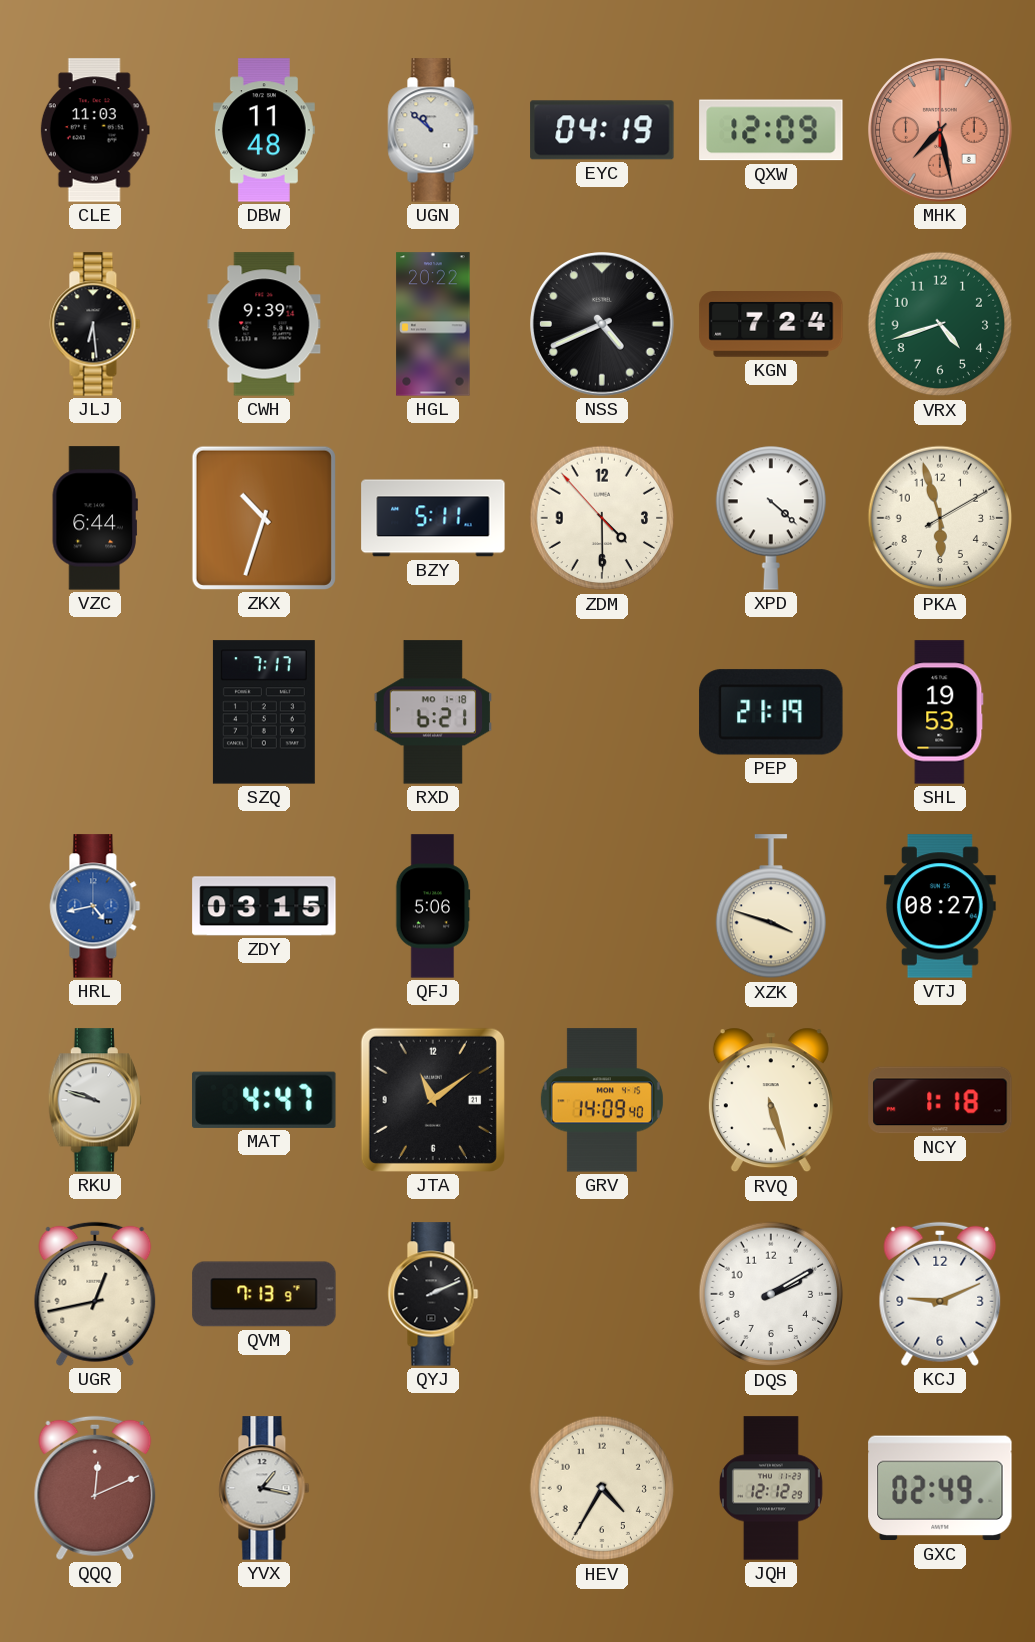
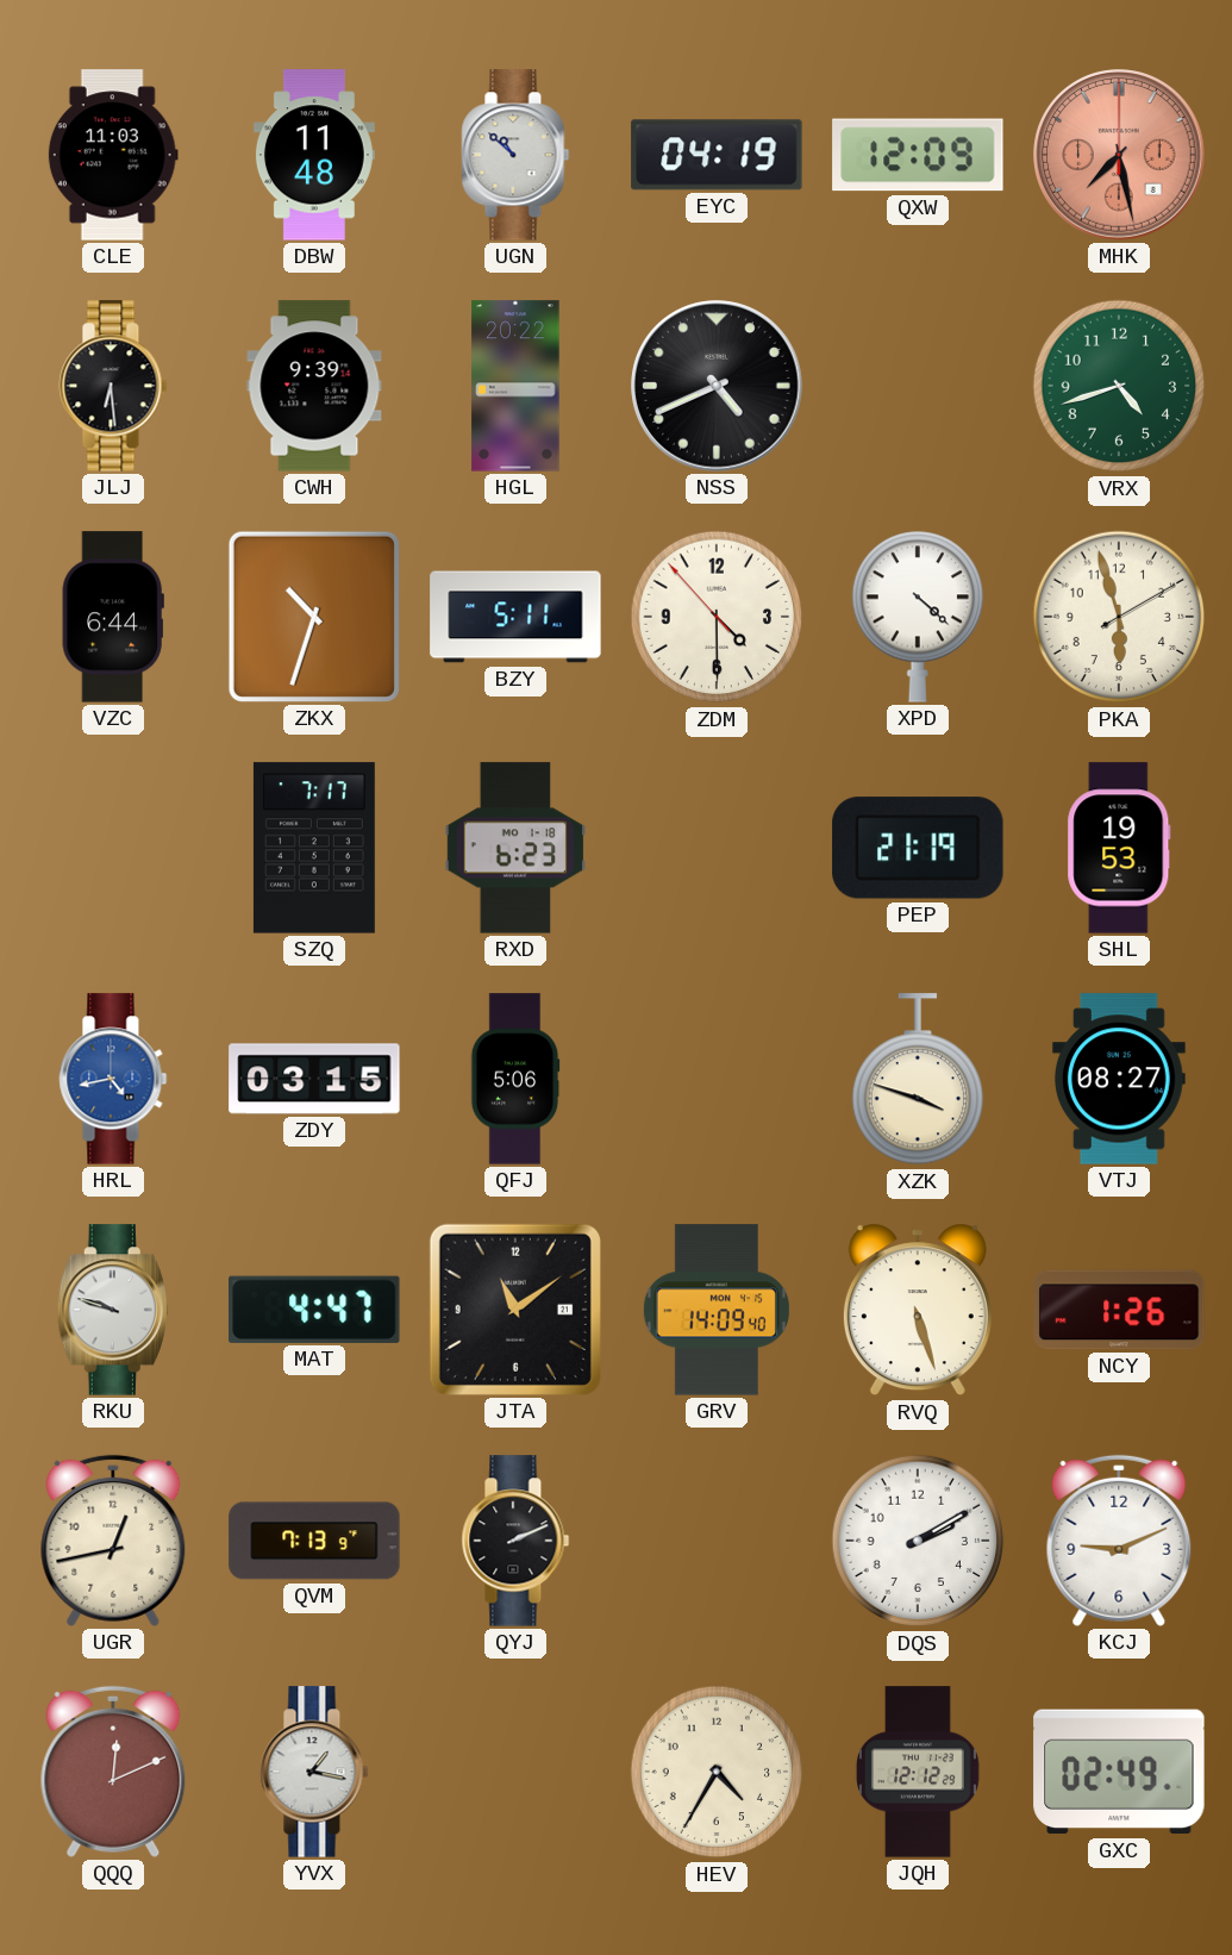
KGN: 7:24 -> none
RXD: 6:21 -> 6:23
NCY: 1:18 -> 1:26
